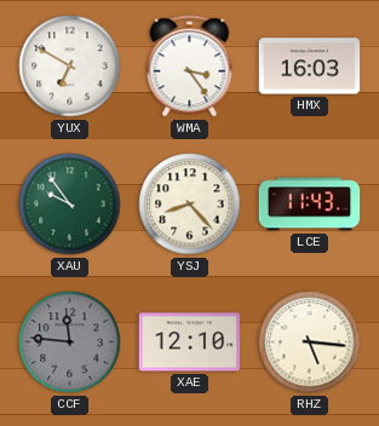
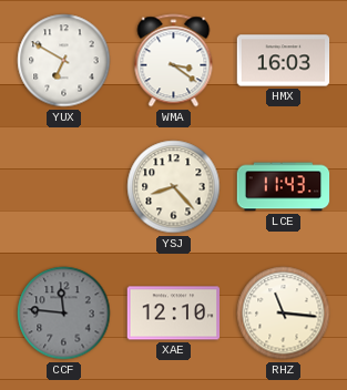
WMA: 3:24 -> 3:21
XAU: 9:54 -> none
RHZ: 5:16 -> 11:16
